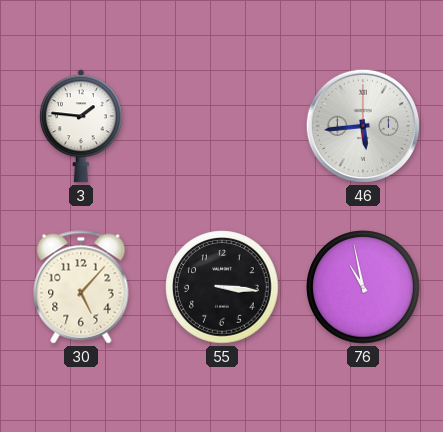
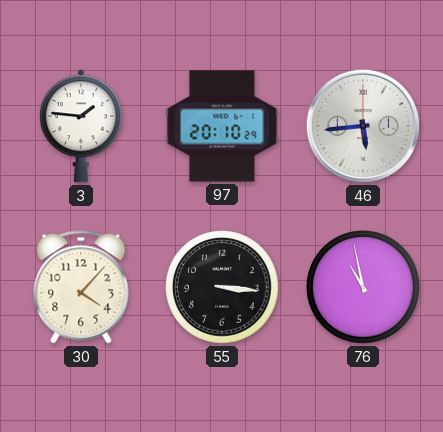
97: none -> 20:10
30: 5:07 -> 4:07
